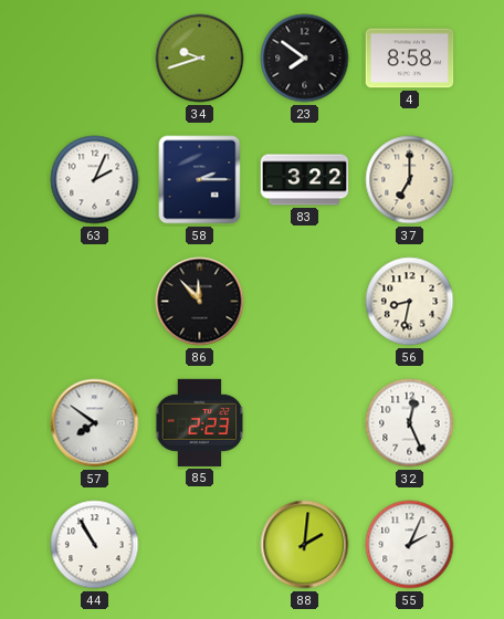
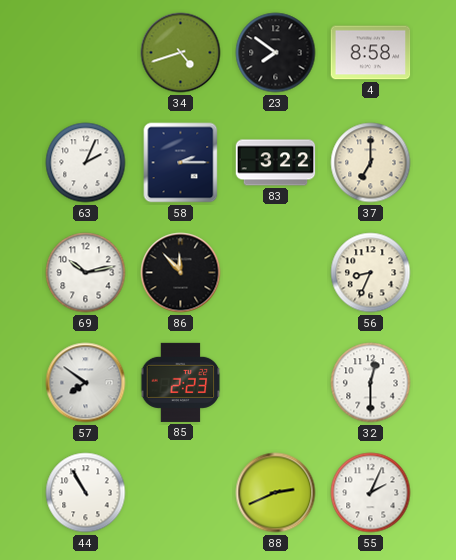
34: 9:42 -> 4:42
69: none -> 10:13
56: 8:32 -> 8:34
32: 12:26 -> 12:30
88: 2:01 -> 2:41
